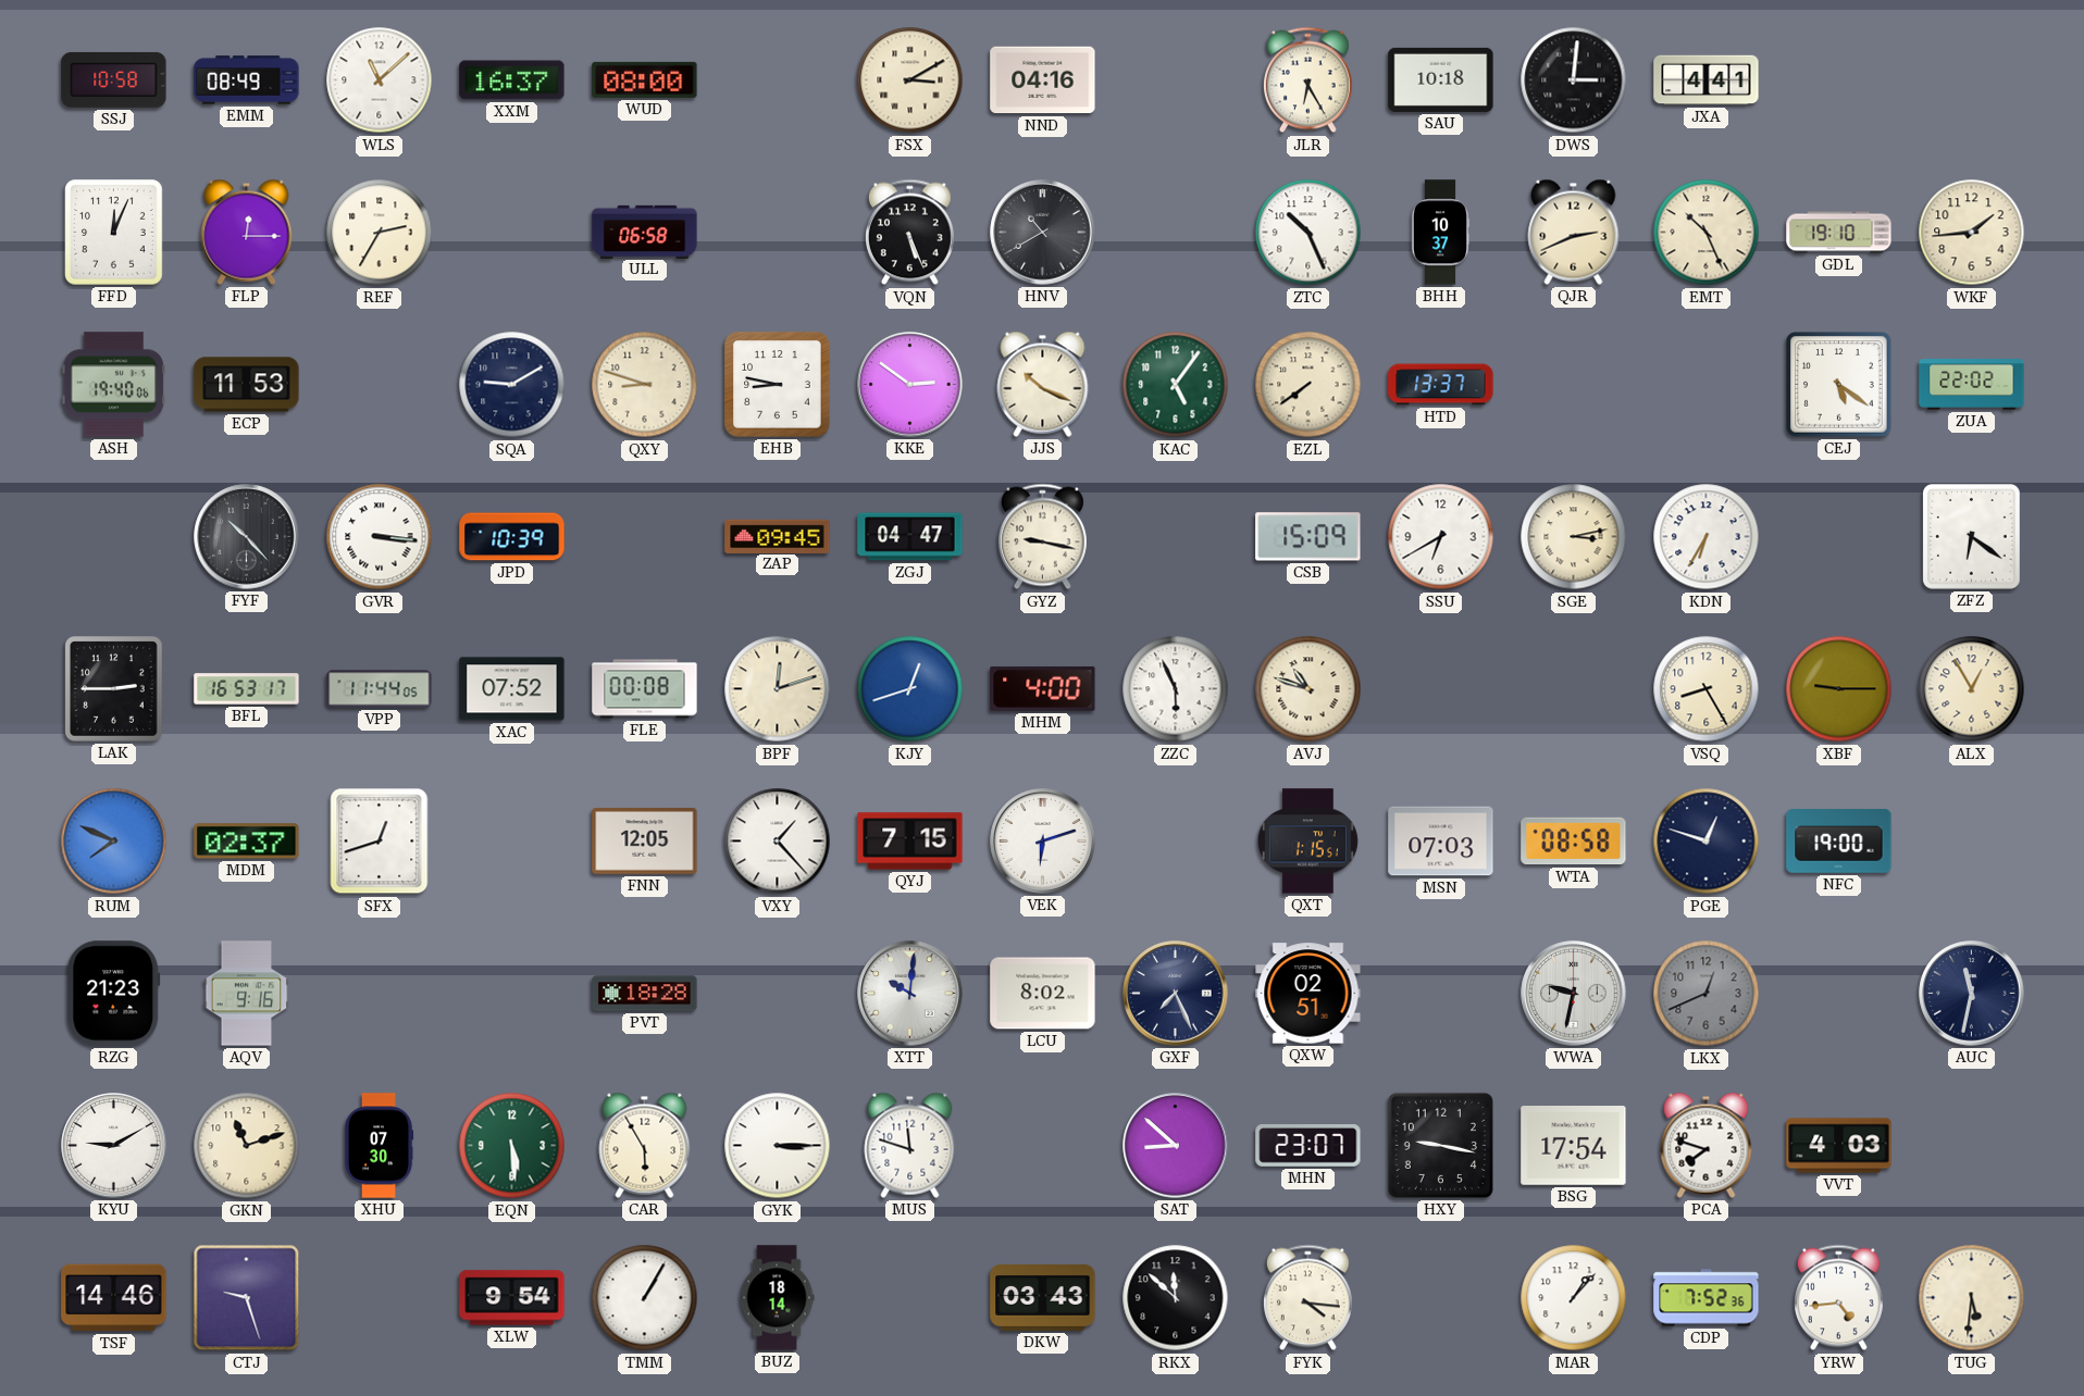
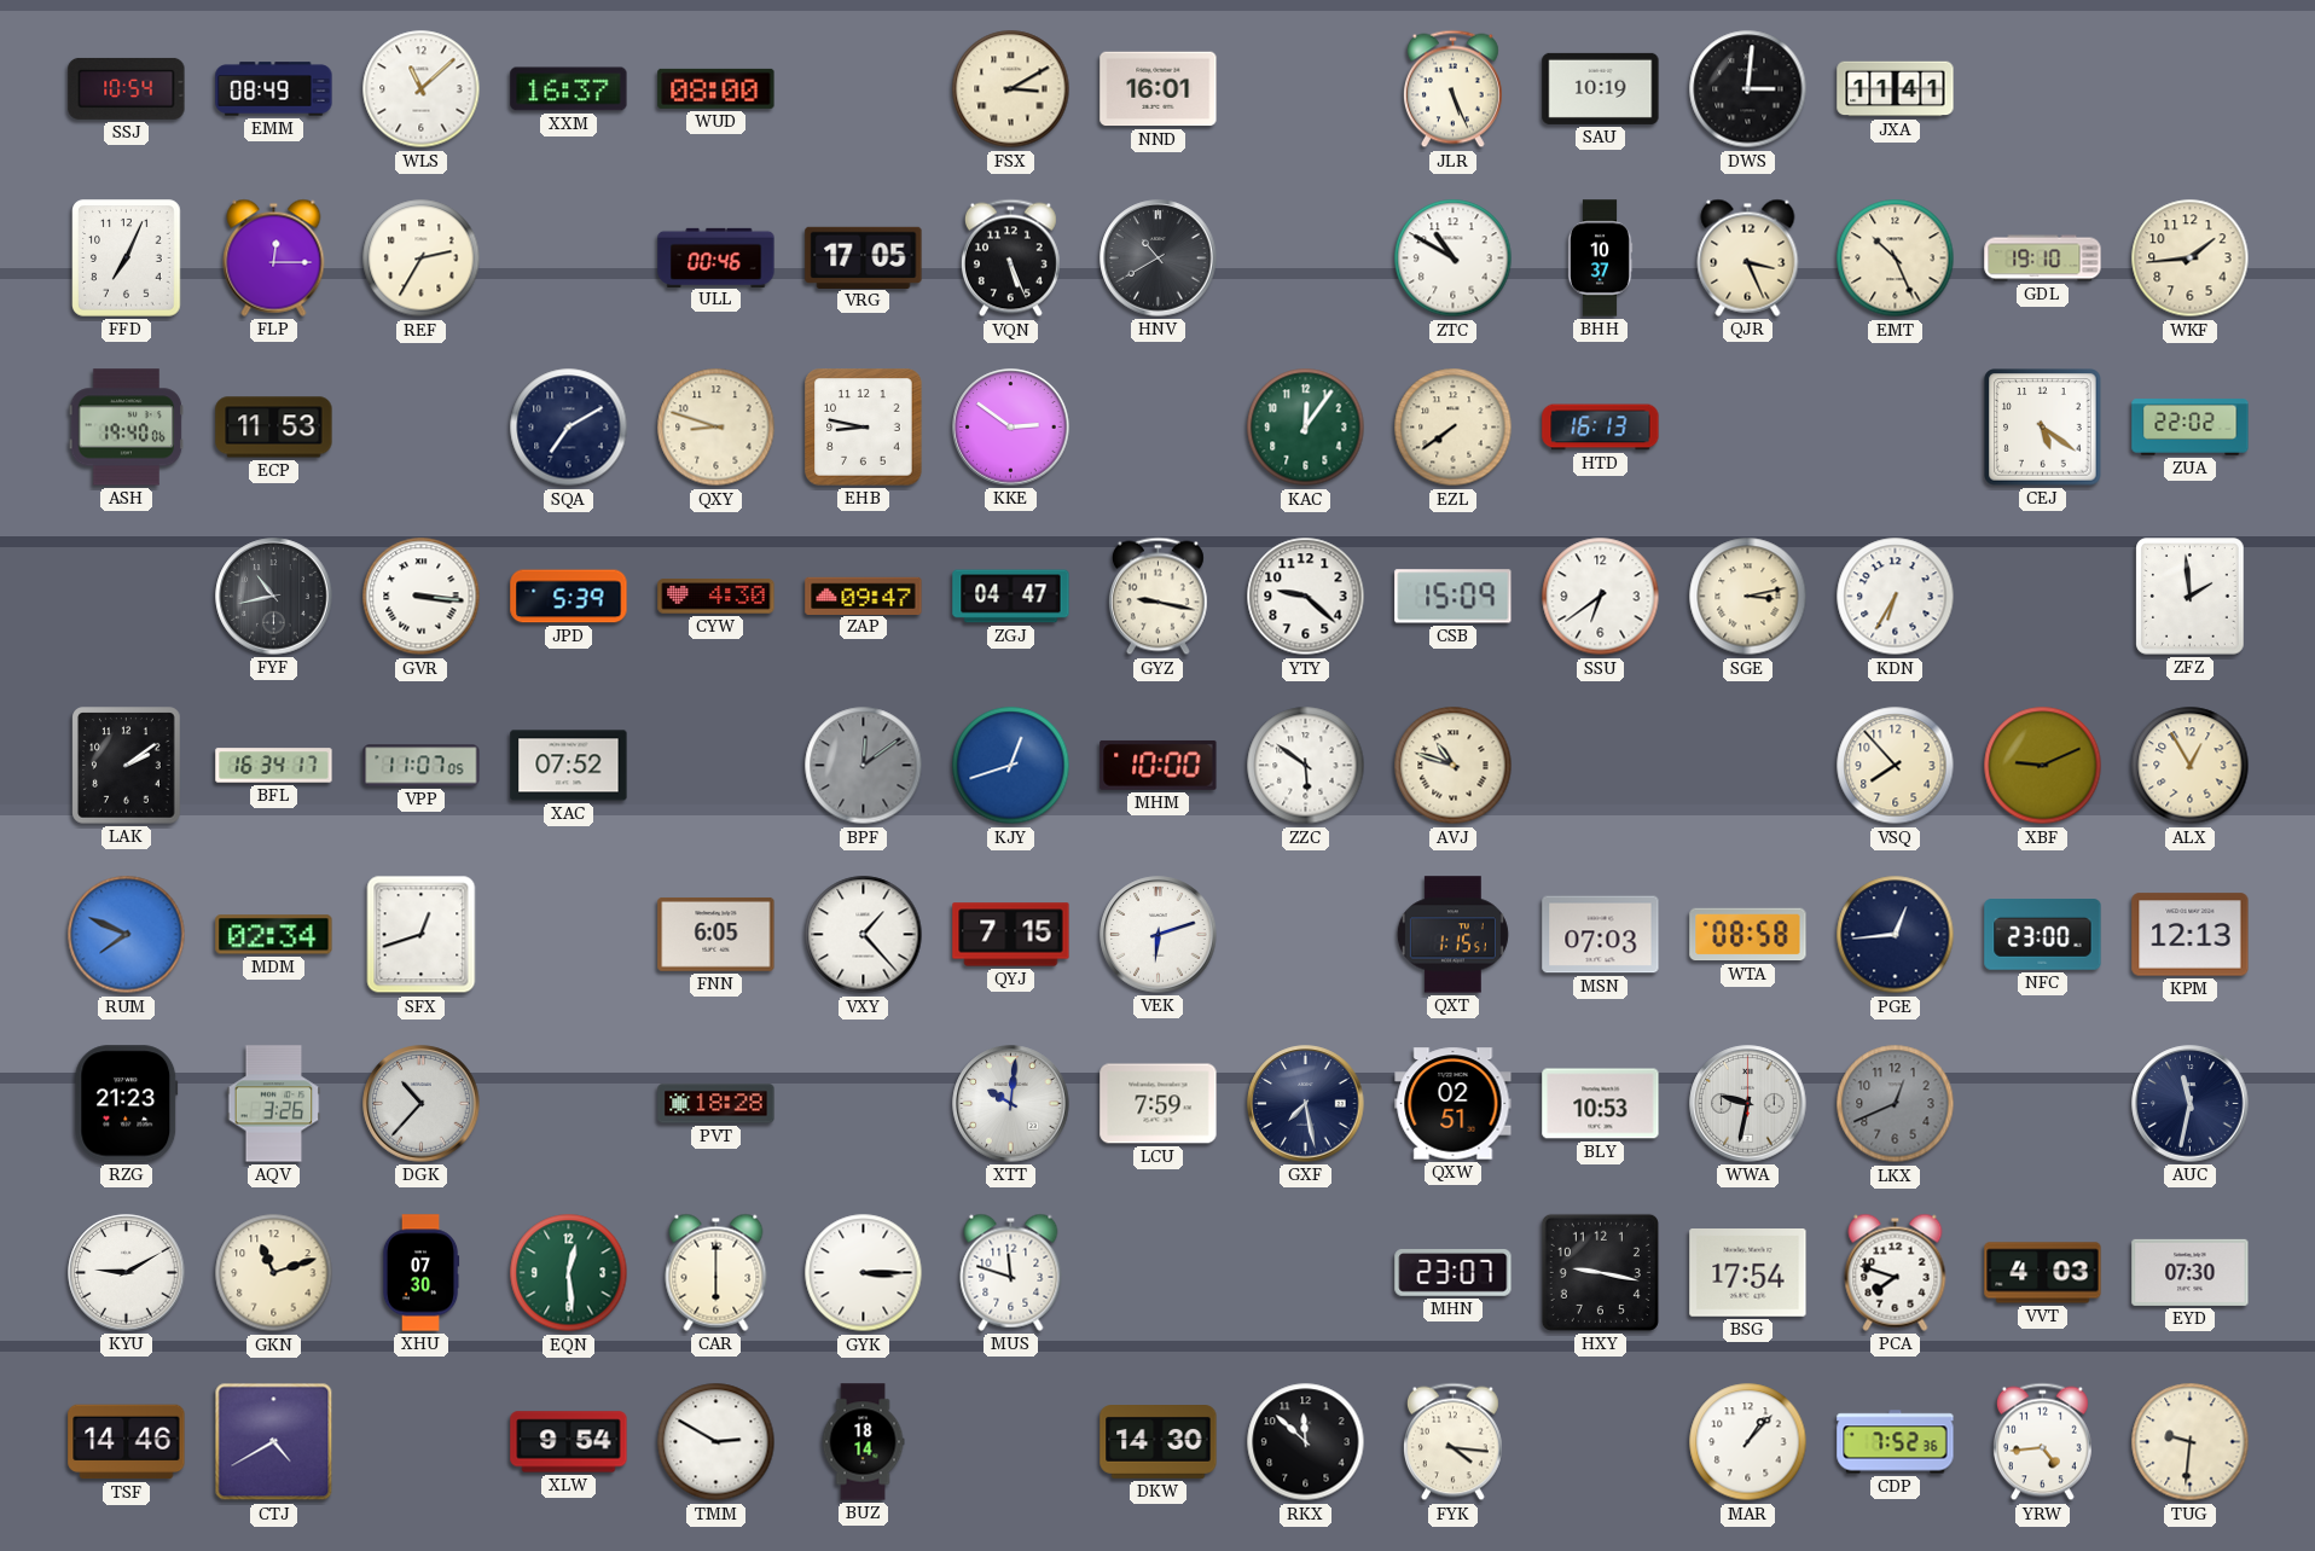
SSJ: 10:58 -> 10:54
NND: 04:16 -> 16:01
JLR: 6:25 -> 5:26
SAU: 10:18 -> 10:19
JXA: 4:41 -> 11:41
FFD: 12:04 -> 7:04
ULL: 06:58 -> 00:46
VRG: none -> 17:05
ZTC: 10:26 -> 10:50
QJR: 2:41 -> 3:26
SQA: 9:10 -> 7:10
JJS: 10:19 -> none
KAC: 5:06 -> 12:06
HTD: 13:37 -> 16:13
FYF: 10:23 -> 10:43
JPD: 10:39 -> 5:39
CYW: none -> 4:30
ZAP: 09:45 -> 09:47
YTY: none -> 9:22
SSU: 6:40 -> 6:39
ZFZ: 6:21 -> 1:59
LAK: 2:45 -> 2:09
BFL: 16:53 -> 16:34
VPP: 11:44 -> 11:07
FLE: 00:08 -> none
BPF: 12:12 -> 12:09
BPF dial: cream -> grey
MHM: 4:00 -> 10:00
ZZC: 5:56 -> 5:51
VSQ: 8:25 -> 7:53
XBF: 9:15 -> 9:11
MDM: 02:37 -> 02:34
FNN: 12:05 -> 6:05
PGE: 12:48 -> 12:44
NFC: 19:00 -> 23:00
KPM: none -> 12:13
AQV: 9:16 -> 3:26
DGK: none -> 10:37
LCU: 8:02 -> 7:59
GXF: 7:26 -> 7:28
BLY: none -> 10:53
EQN: 5:29 -> 12:29
CAR: 5:55 -> 6:00
SAT: 8:52 -> none
EYD: none -> 07:30
CTJ: 9:27 -> 4:40
TMM: 1:05 -> 2:50
DKW: 03:43 -> 14:30
TUG: 5:31 -> 9:31
